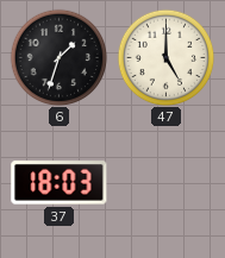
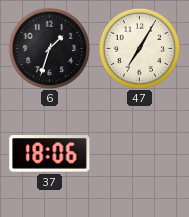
47: 5:00 -> 7:05
37: 18:03 -> 18:06
